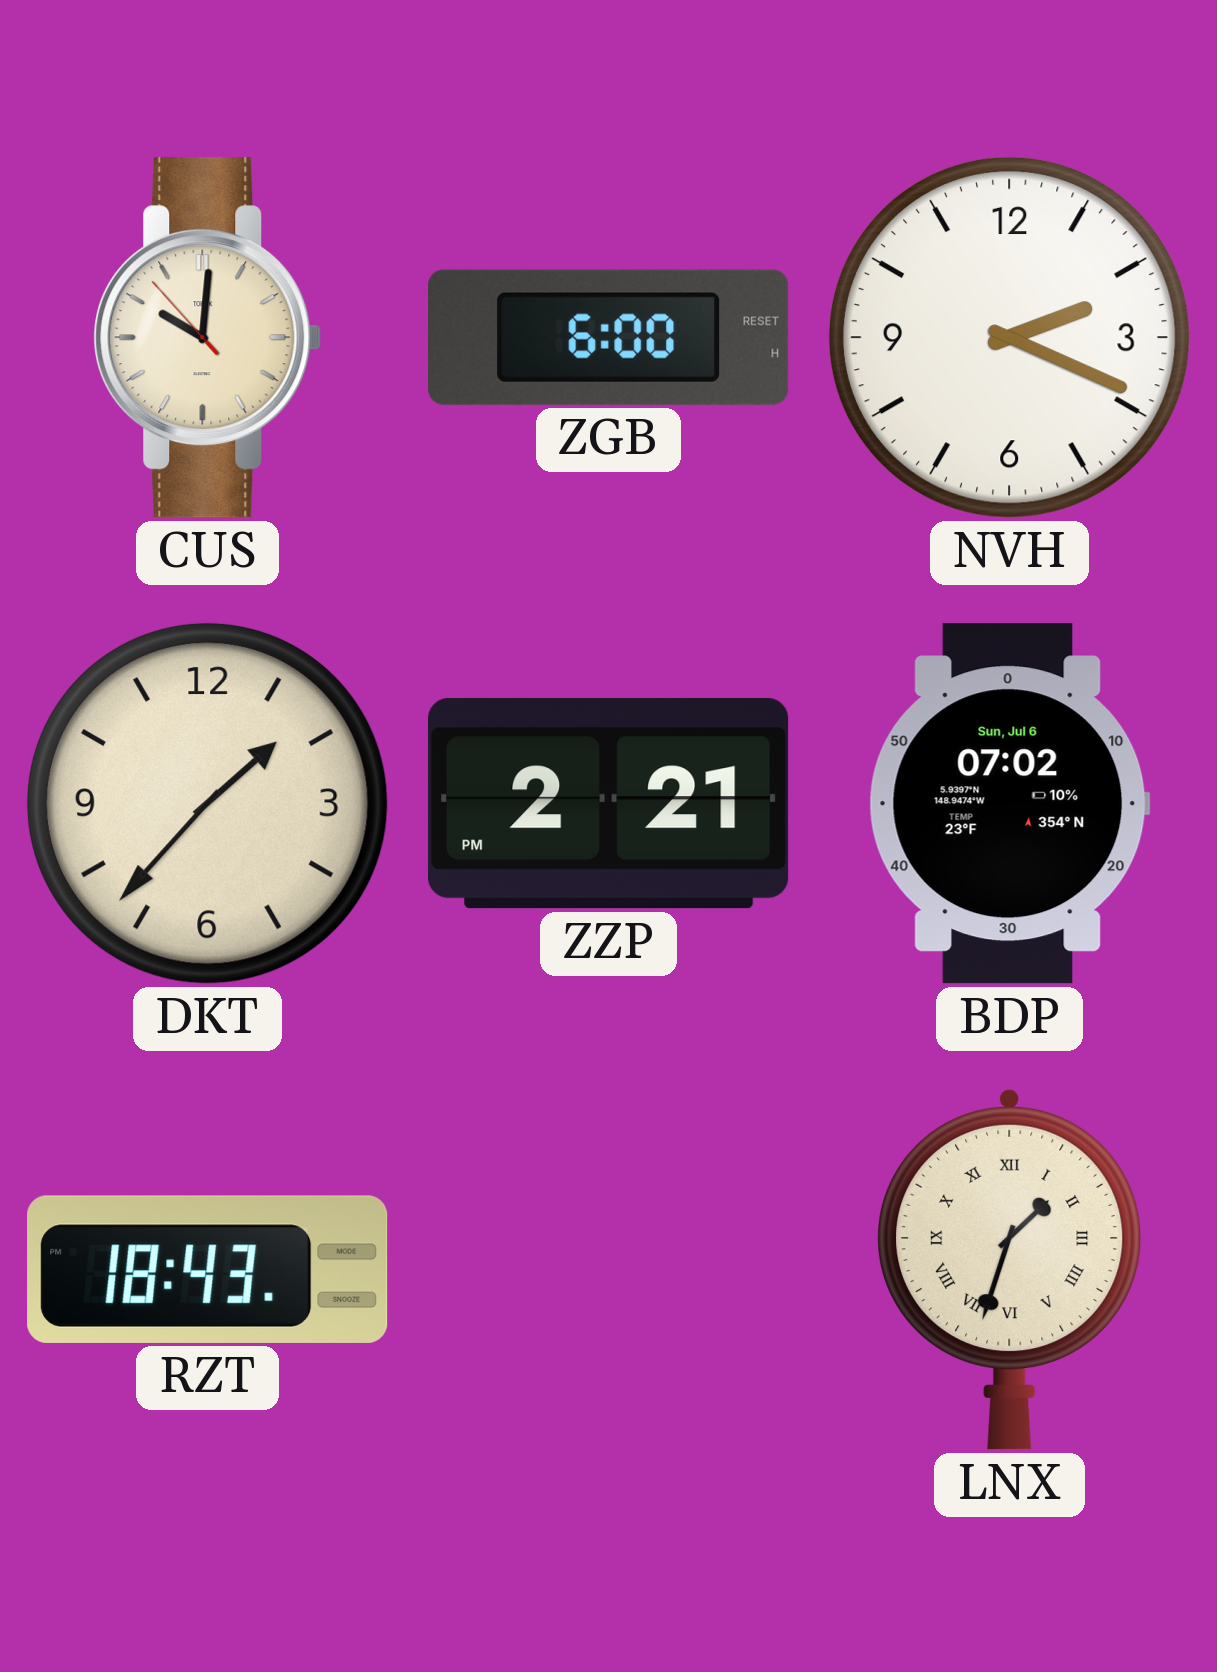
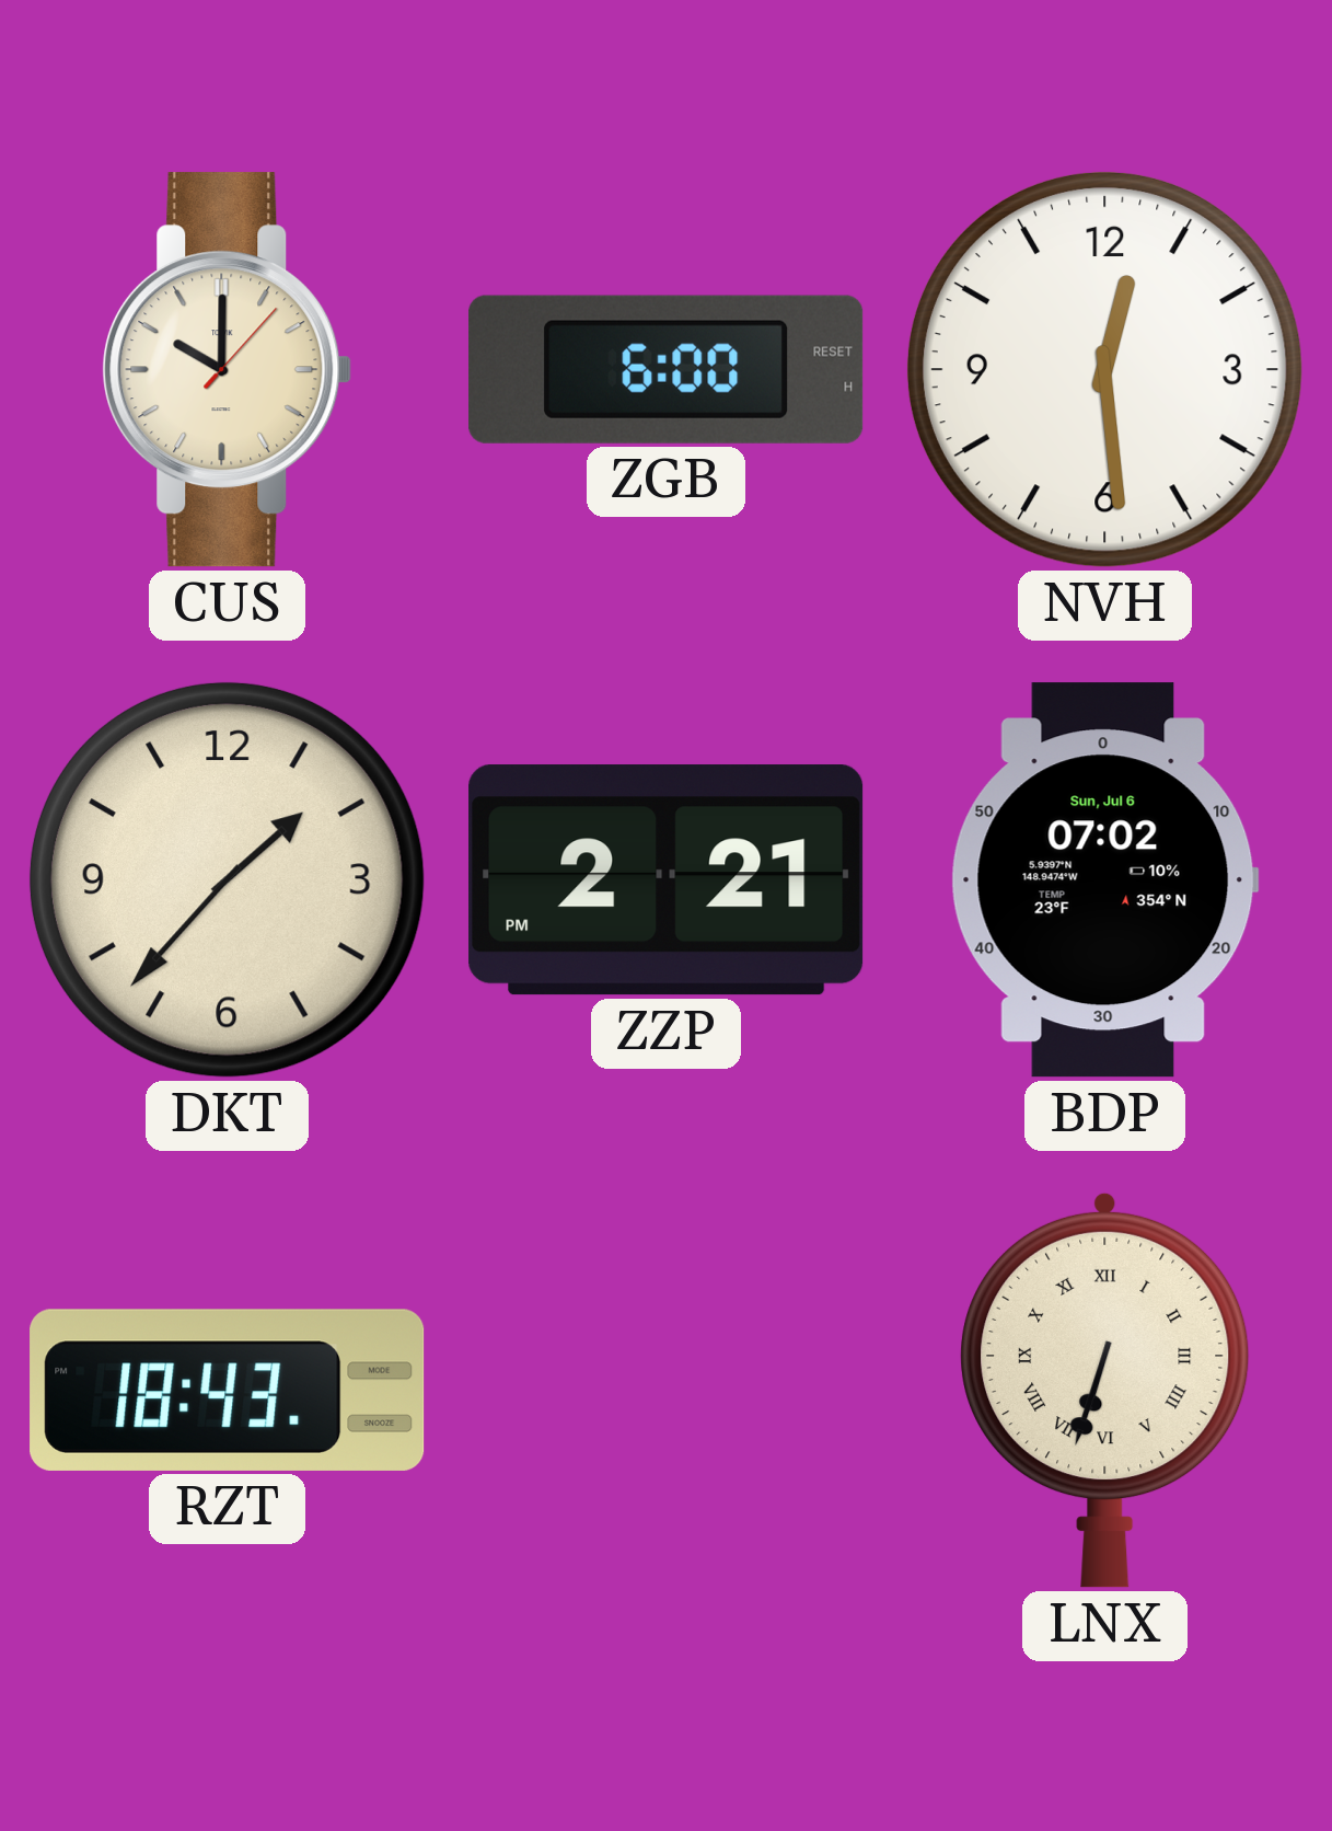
CUS: 10:00:53 -> 10:00:07
NVH: 2:19 -> 12:29
LNX: 1:33 -> 6:33
